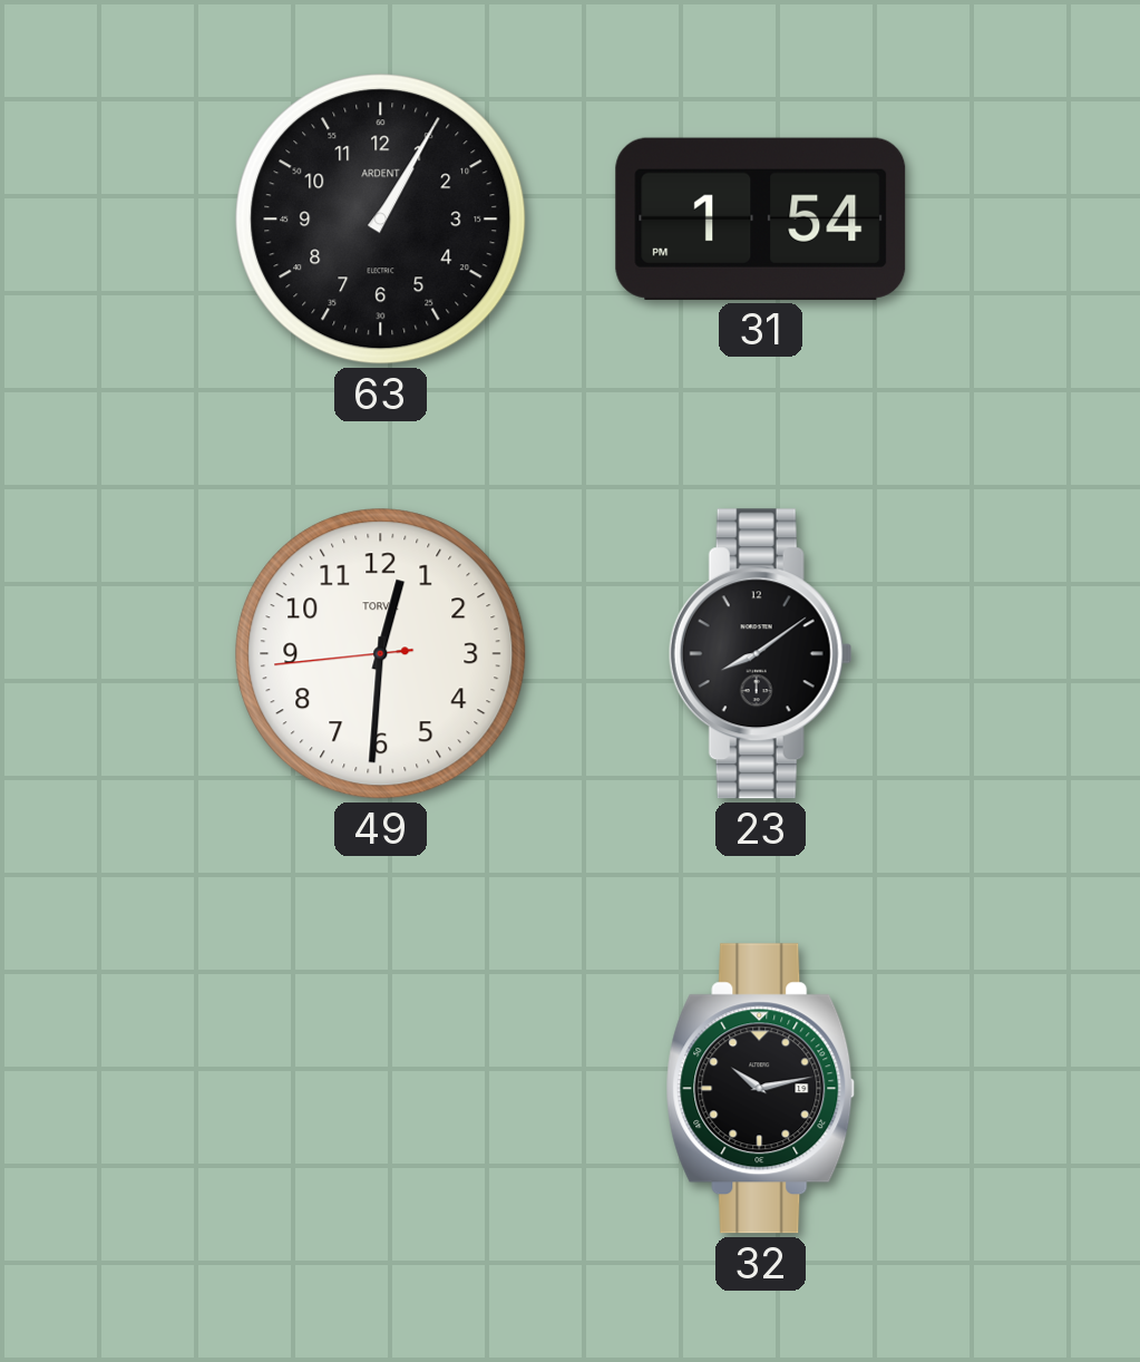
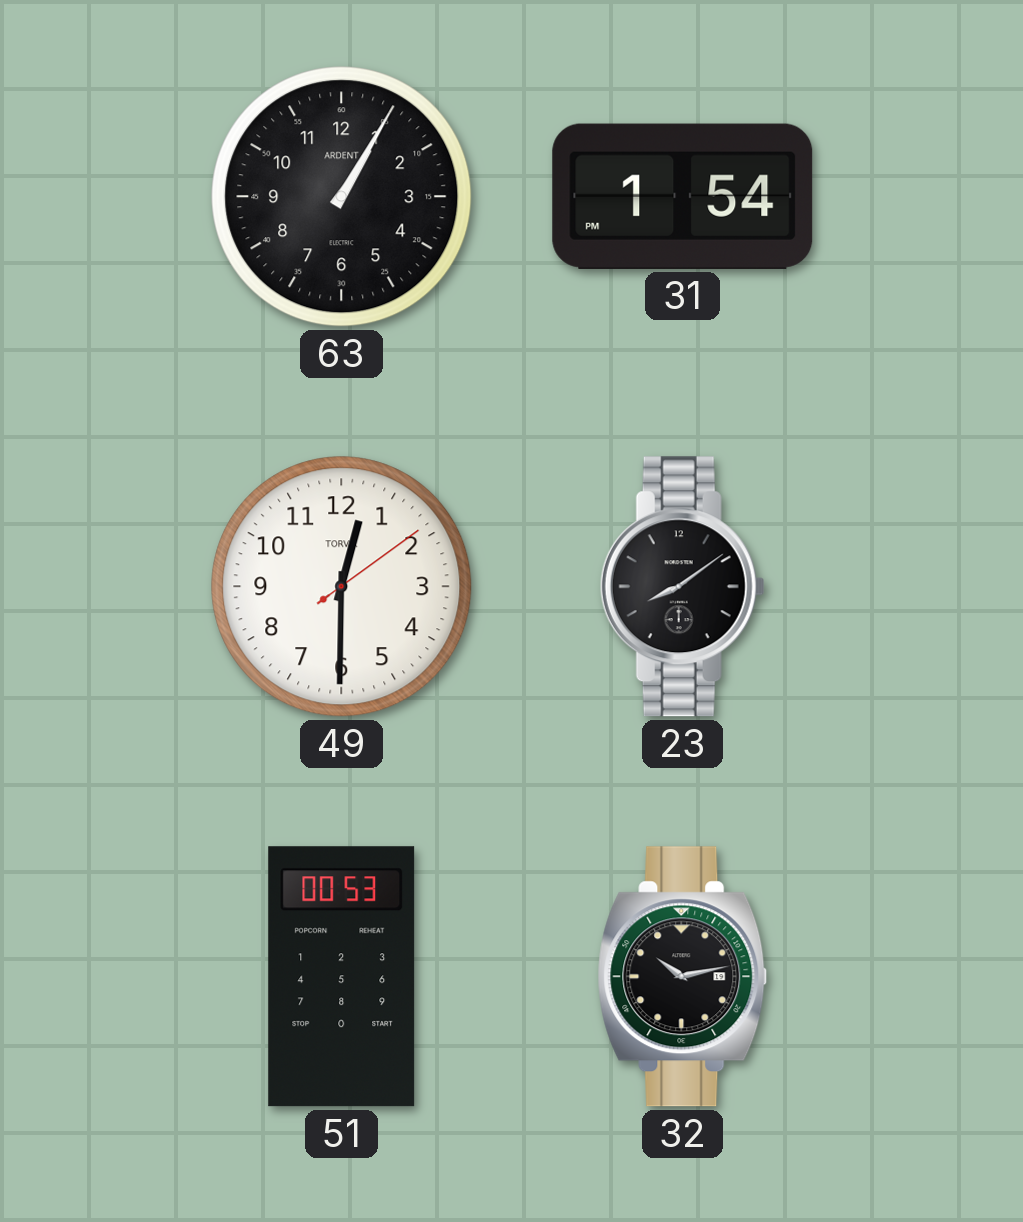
49: 12:30:44 -> 12:30:09
51: none -> 00:53
